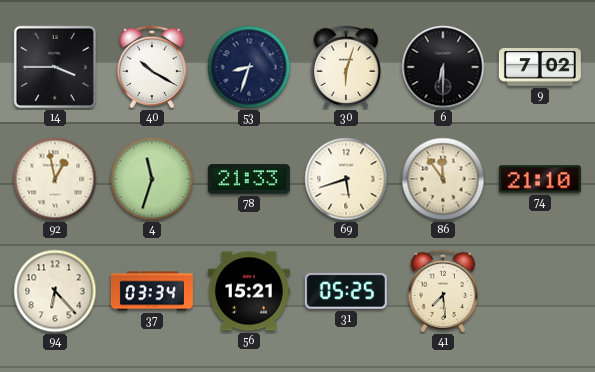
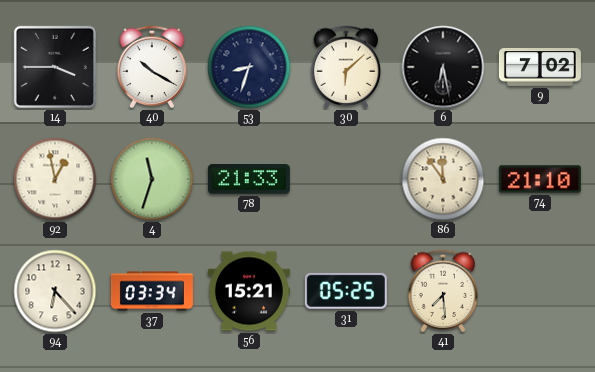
30: 6:03 -> 6:08
6: 6:30 -> 6:28
69: 5:42 -> none
